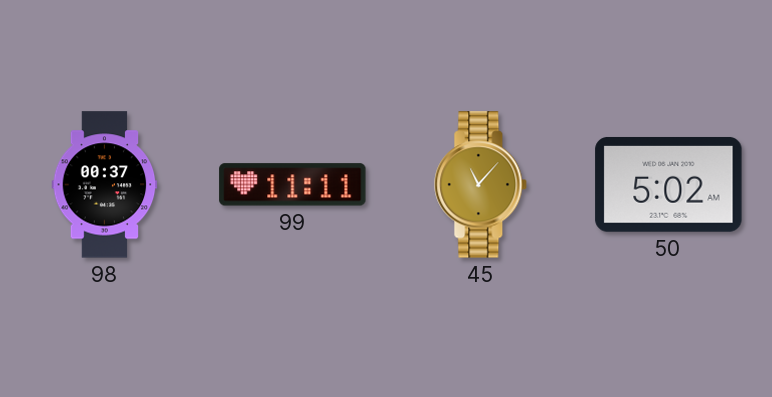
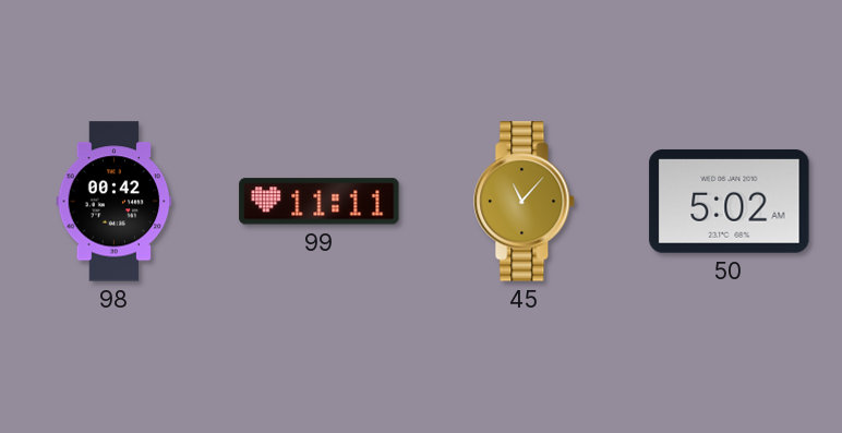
98: 00:37 -> 00:42
